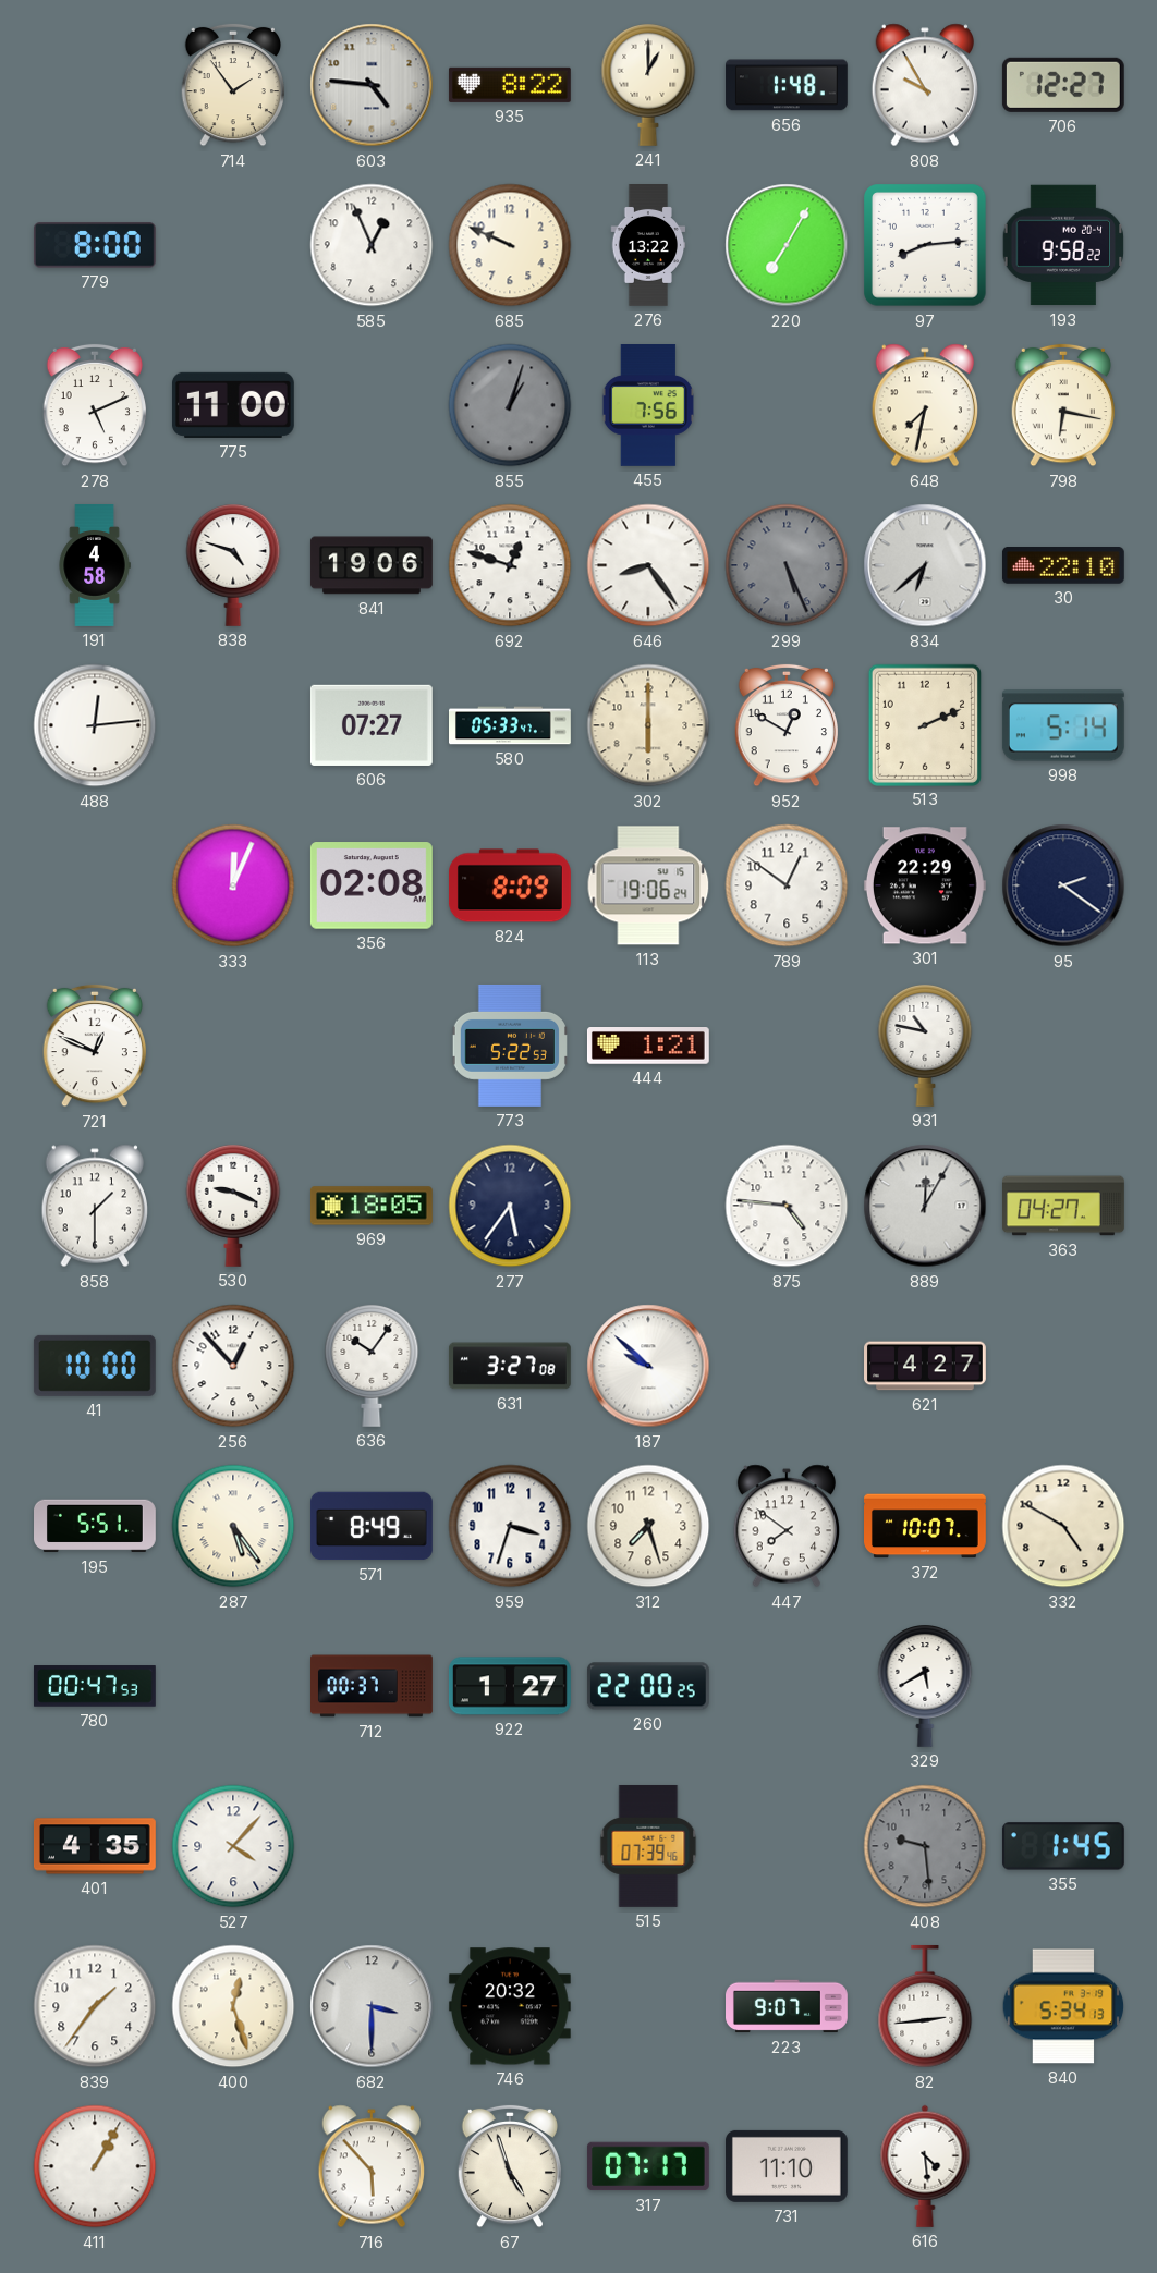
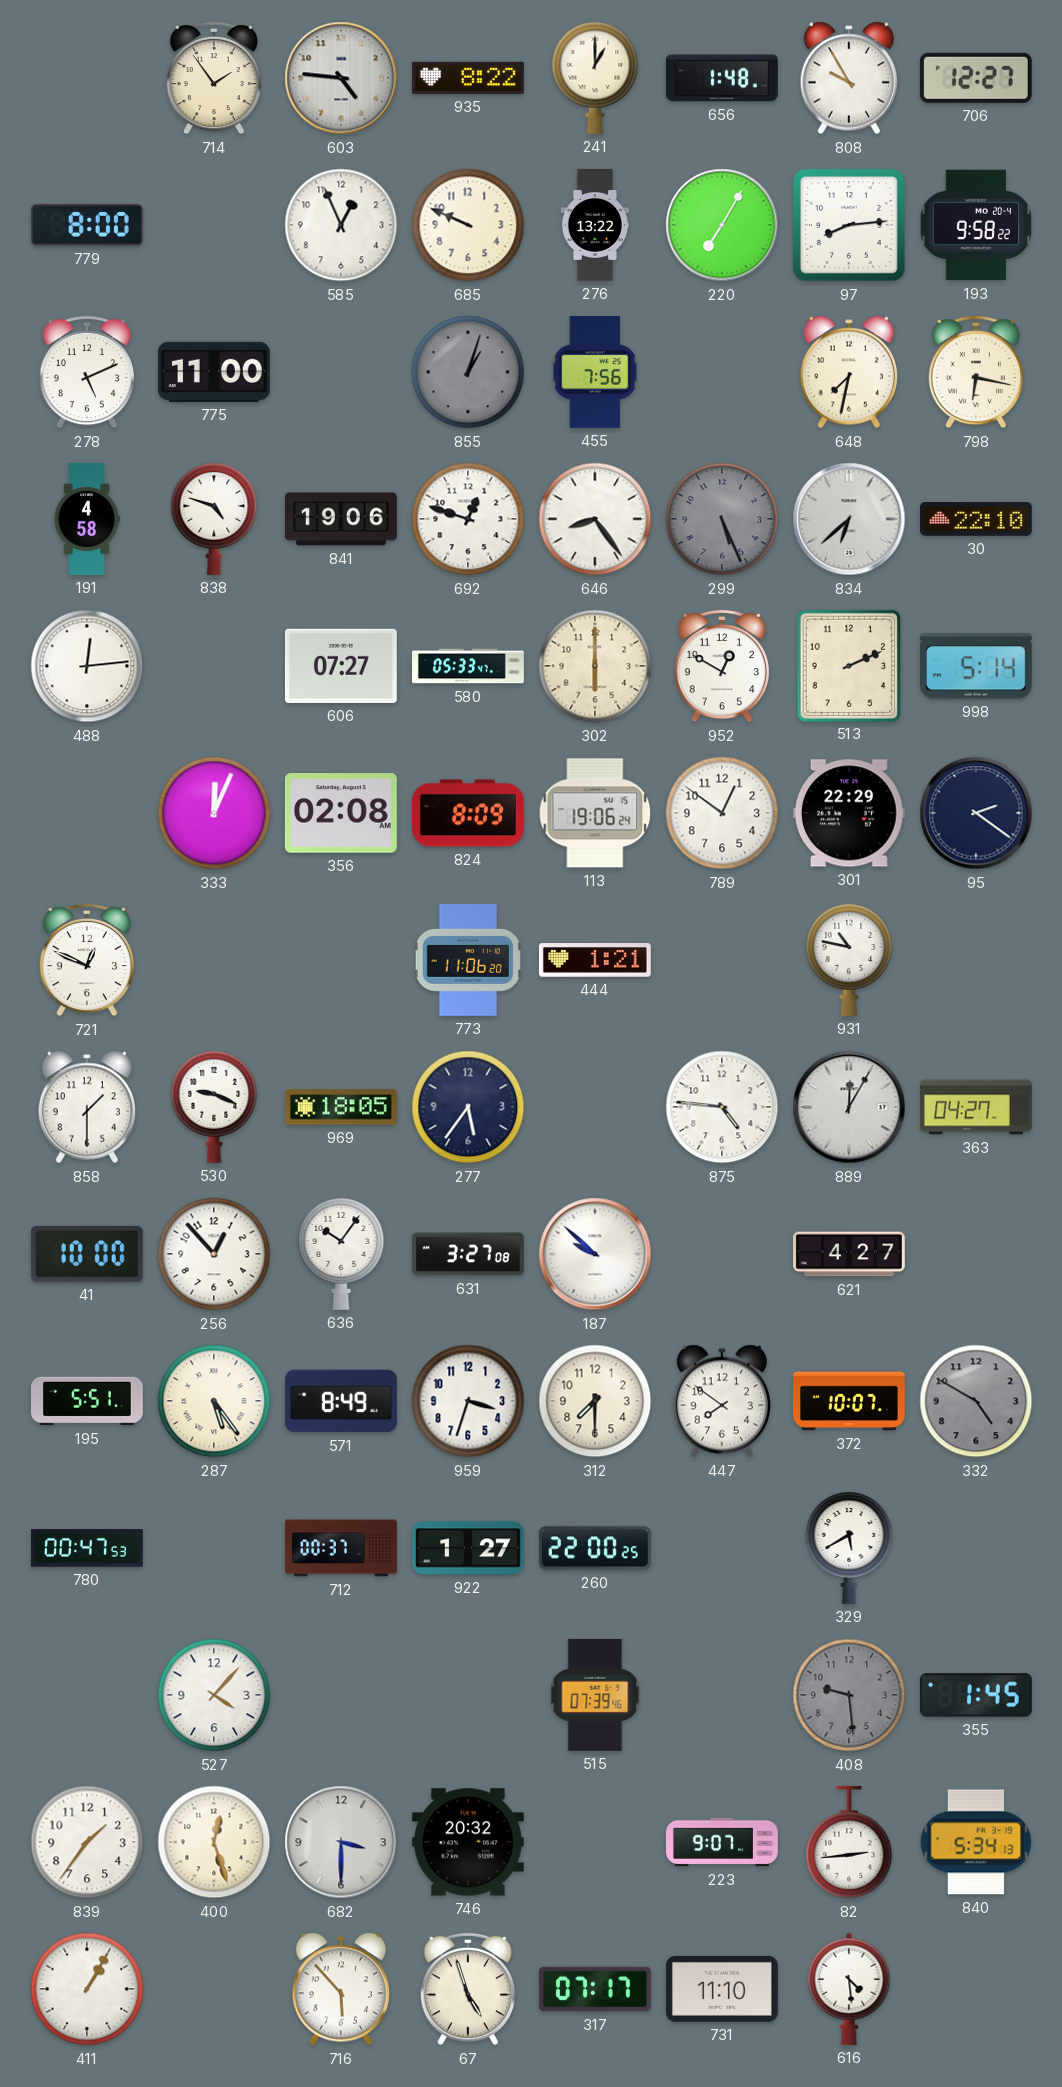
773: 5:22 -> 11:06
312: 7:27 -> 7:30
332 dial: cream -> grey
401: 4:35 -> none
